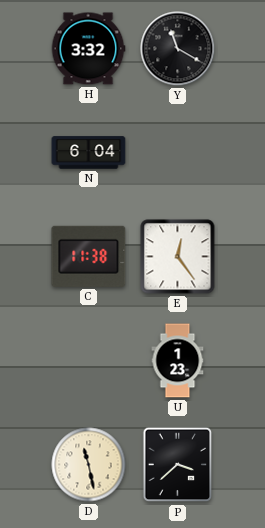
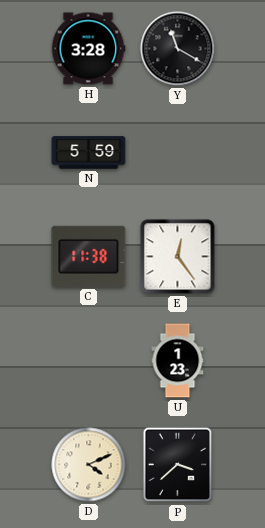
H: 3:32 -> 3:28
N: 6:04 -> 5:59
D: 11:28 -> 4:11
